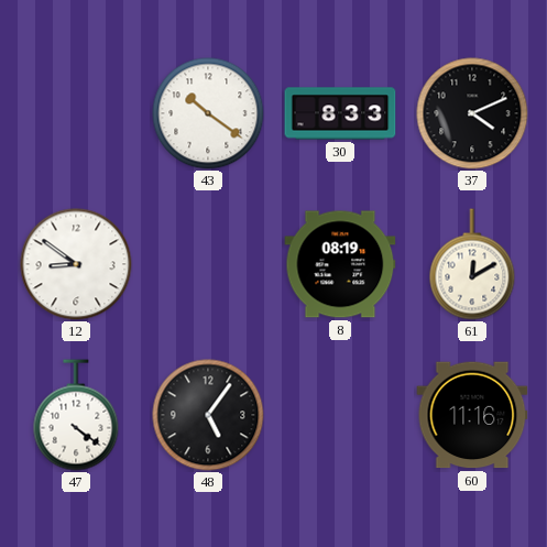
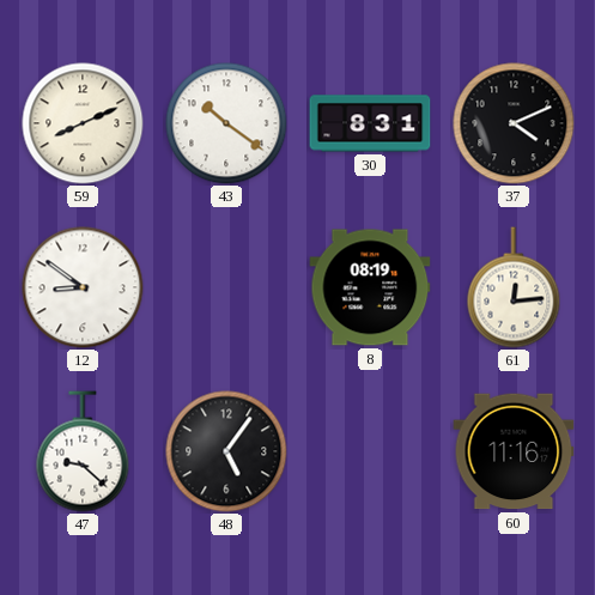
59: none -> 8:11
30: 8:33 -> 8:31
61: 12:10 -> 12:14
47: 4:21 -> 9:22
